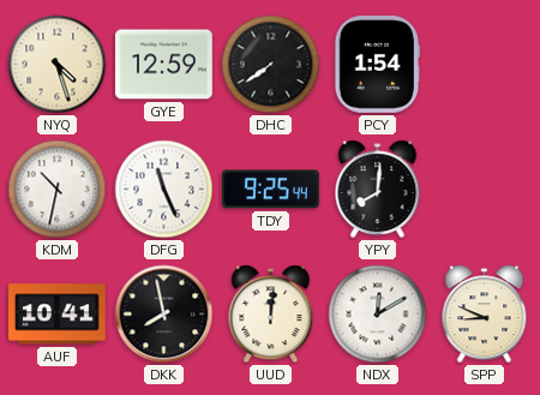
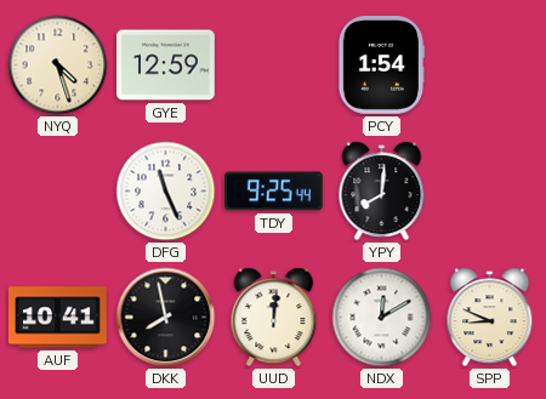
DHC: 7:39 -> none
KDM: 10:32 -> none
